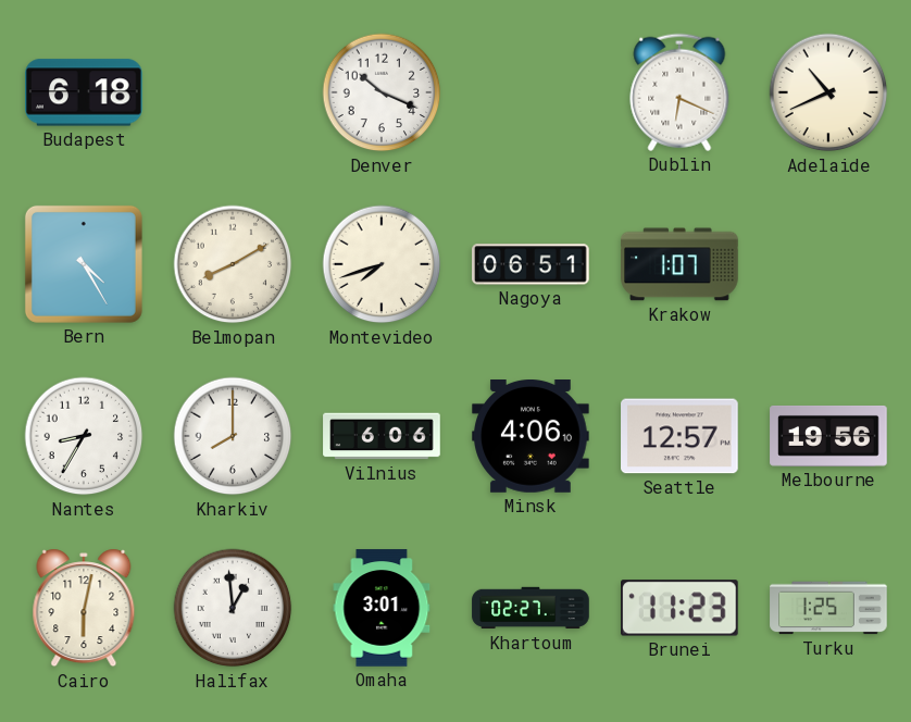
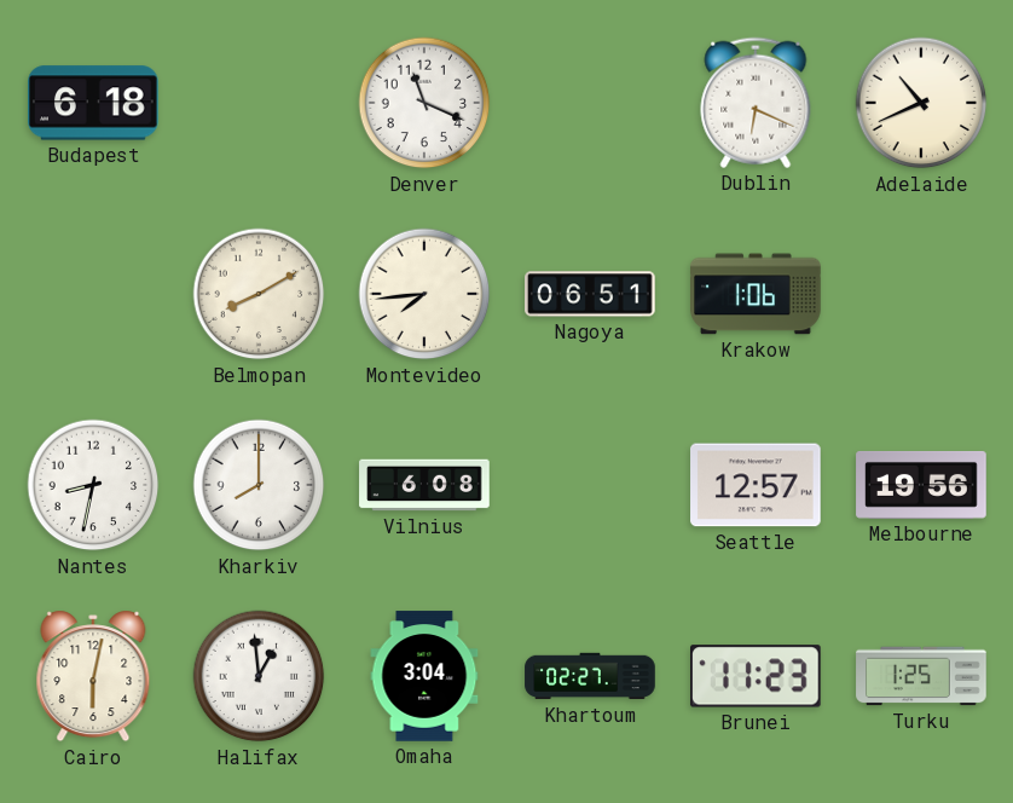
Denver: 10:19 -> 11:19
Bern: 4:25 -> none
Montevideo: 7:42 -> 7:44
Krakow: 1:07 -> 1:06
Nantes: 8:35 -> 8:32
Vilnius: 6:06 -> 6:08
Minsk: 4:06 -> none
Omaha: 3:01 -> 3:04
